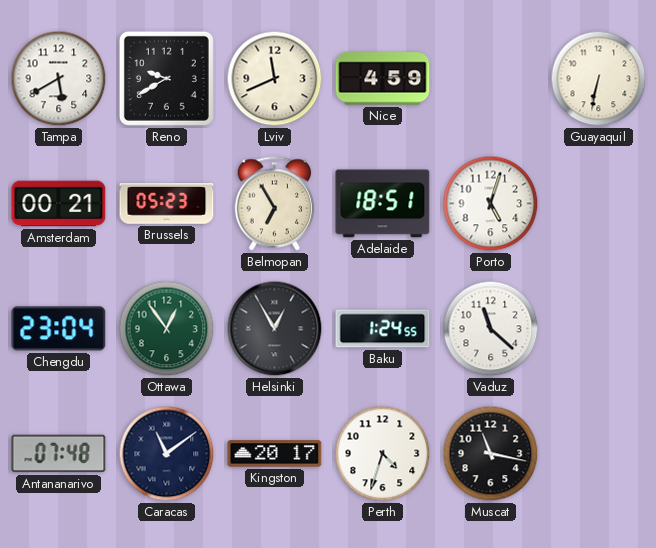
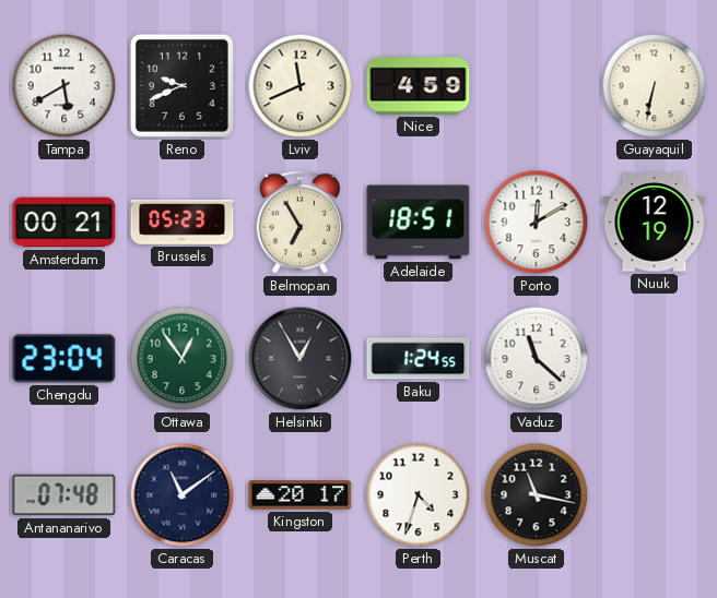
Reno: 9:40 -> 9:41
Porto: 5:03 -> 12:10
Nuuk: none -> 12:19
